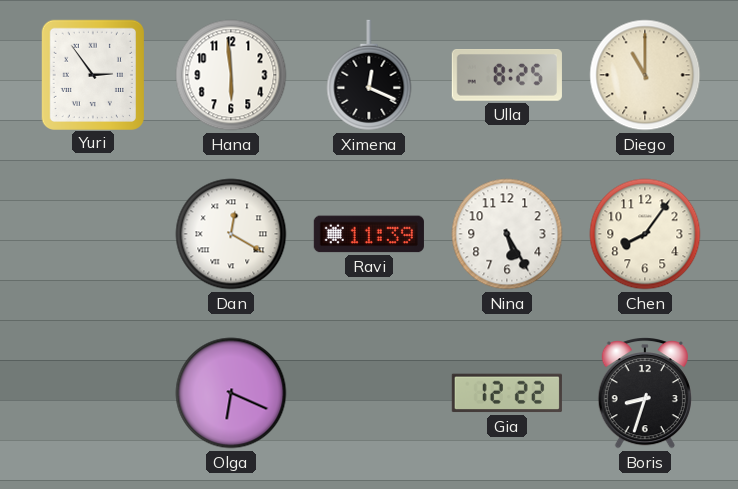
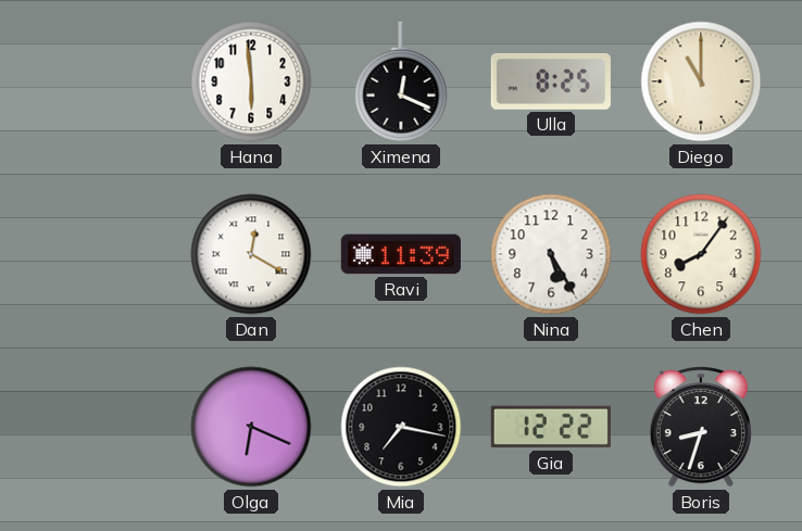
Yuri: 2:54 -> none
Mia: none -> 7:17
